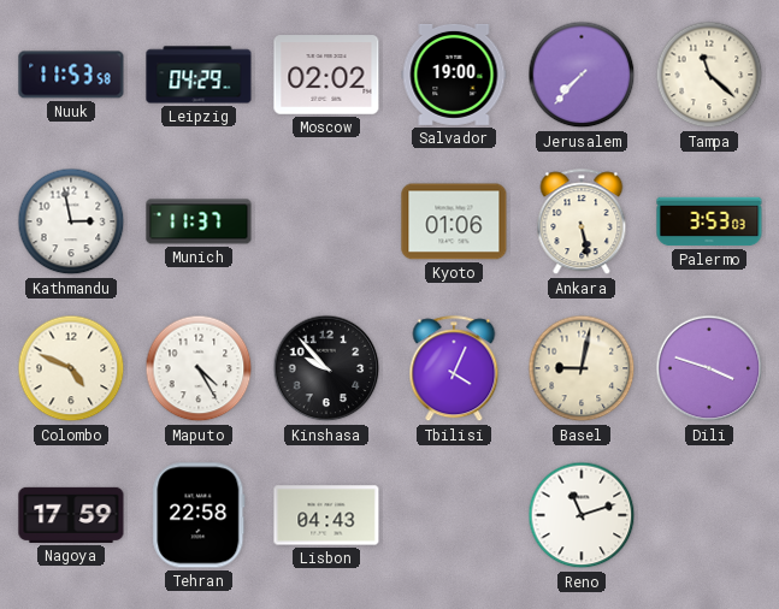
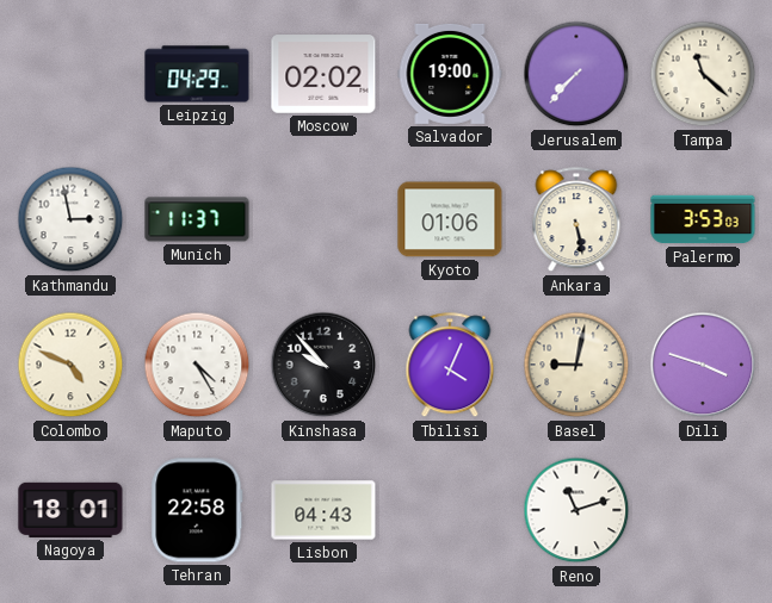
Nuuk: 11:53 -> none
Nagoya: 17:59 -> 18:01
